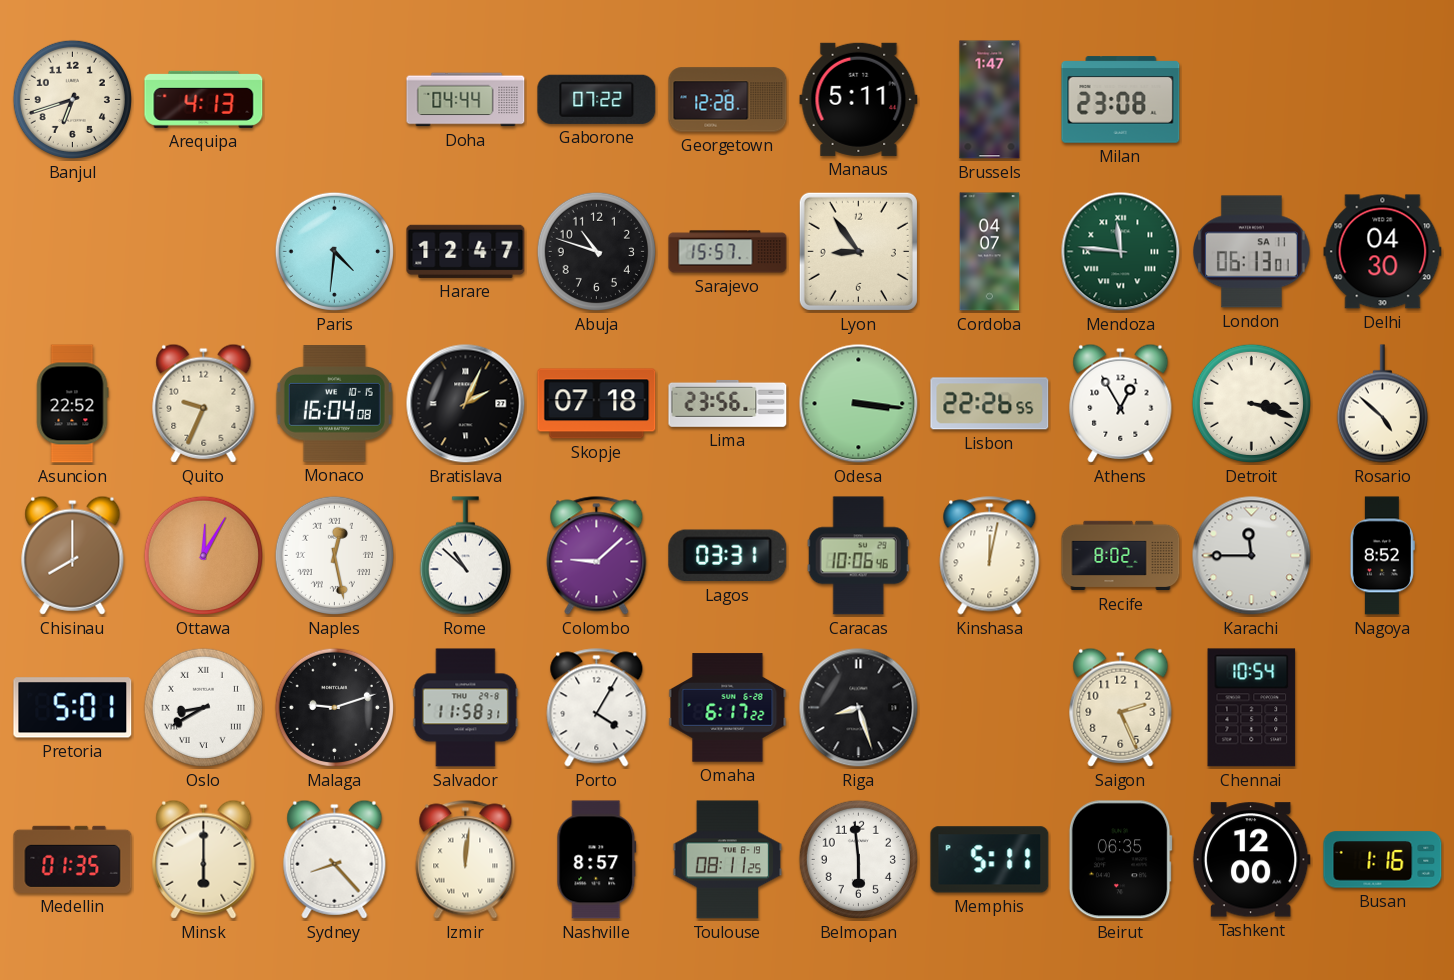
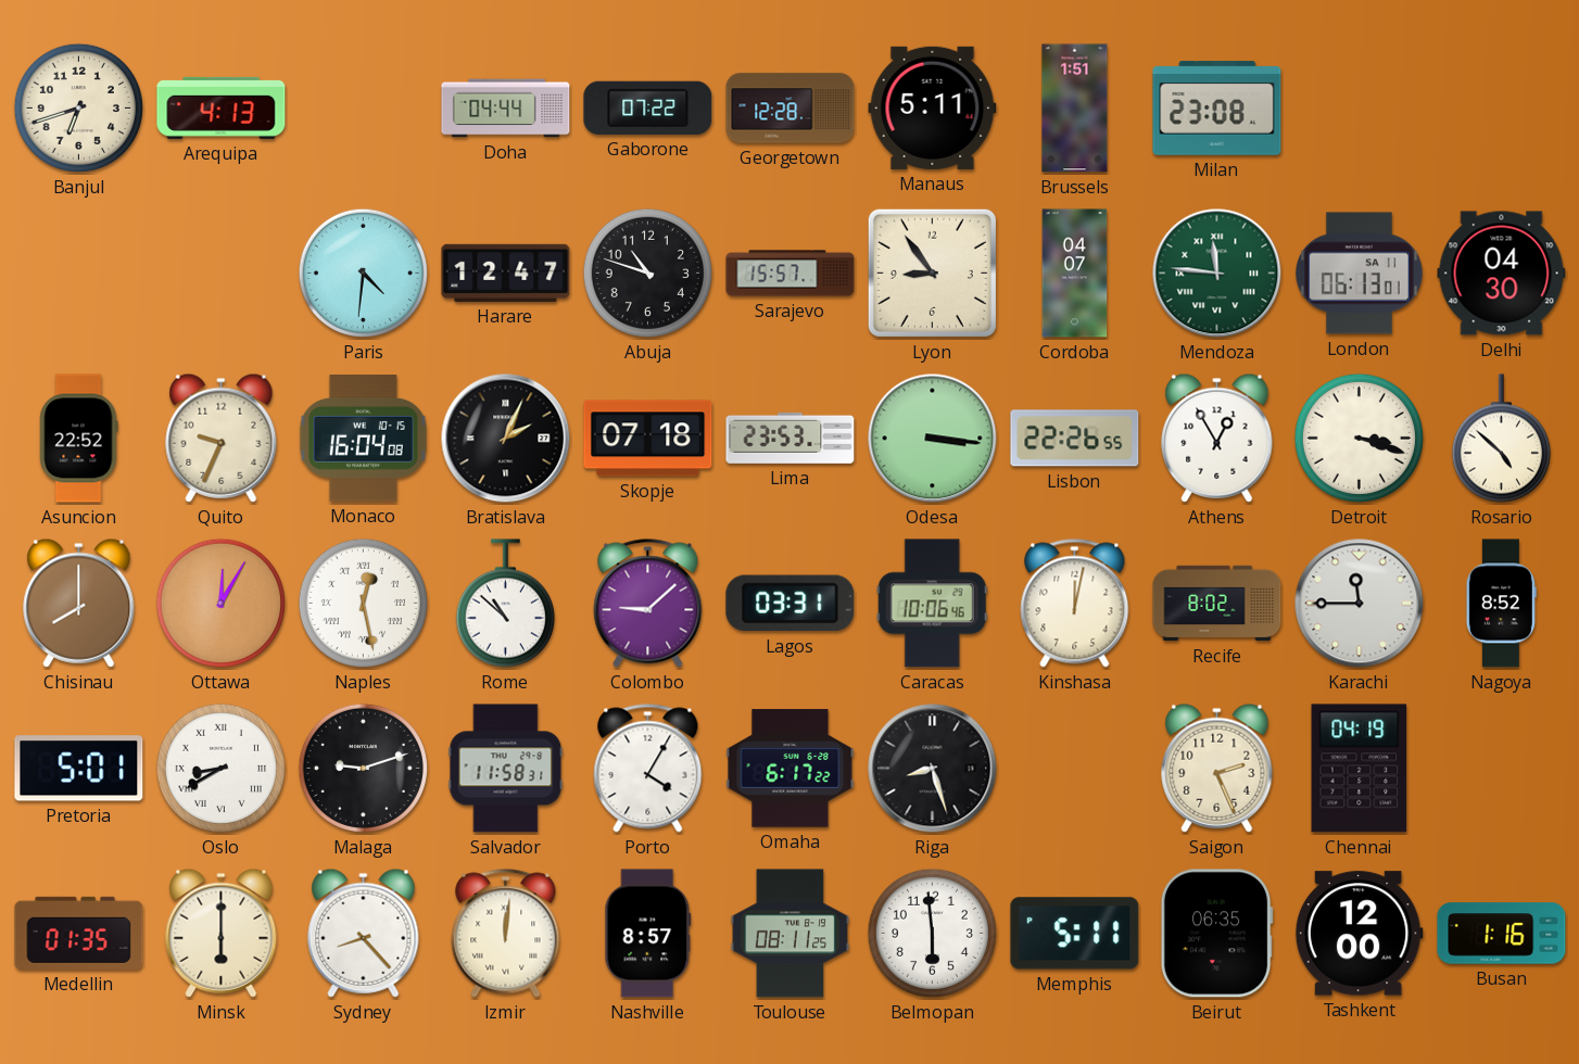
Brussels: 1:47 -> 1:51
Lima: 23:56 -> 23:53
Chennai: 10:54 -> 04:19
